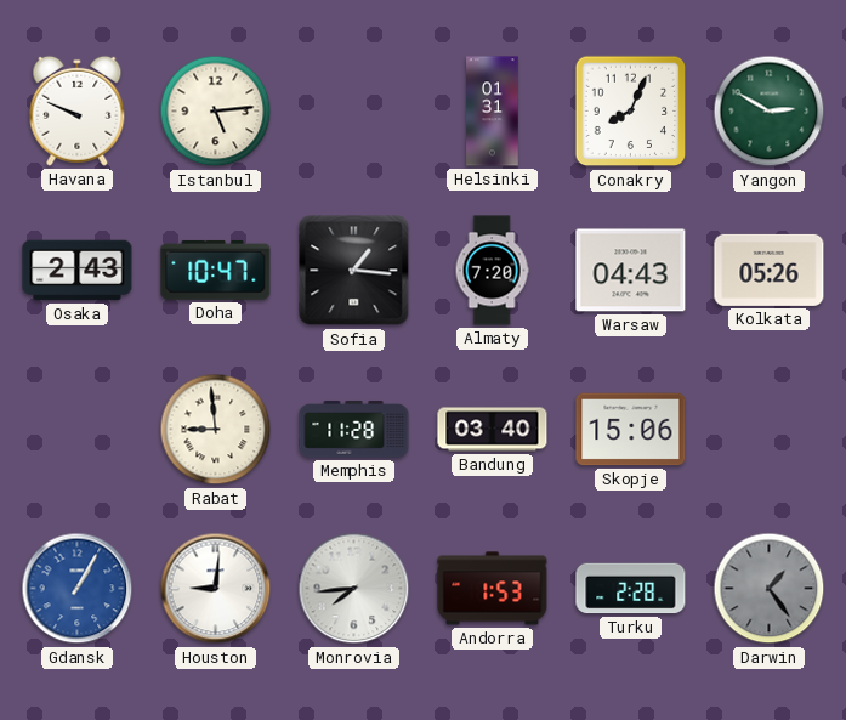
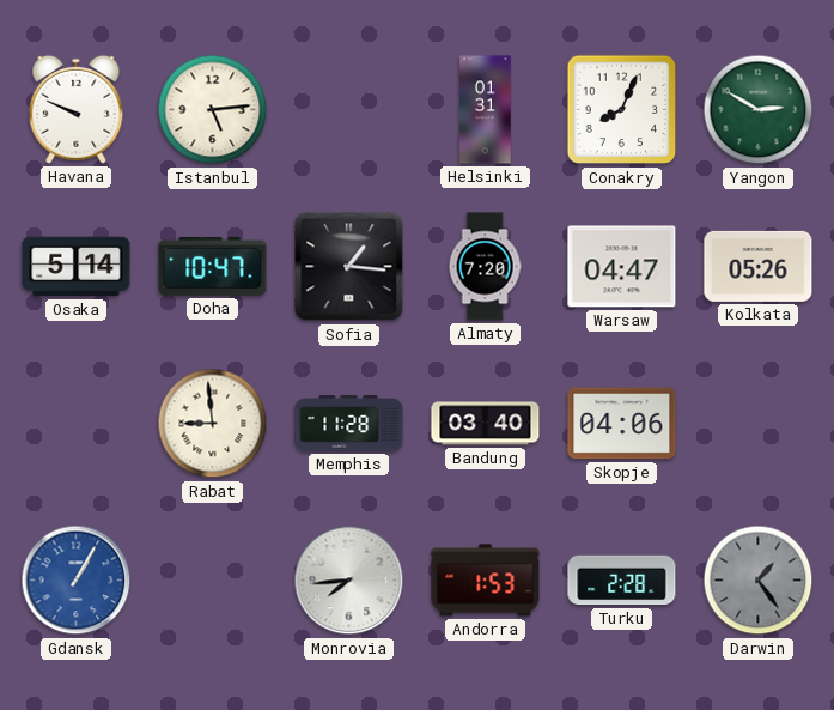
Osaka: 2:43 -> 5:14
Warsaw: 04:43 -> 04:47
Skopje: 15:06 -> 04:06
Houston: 9:01 -> none
